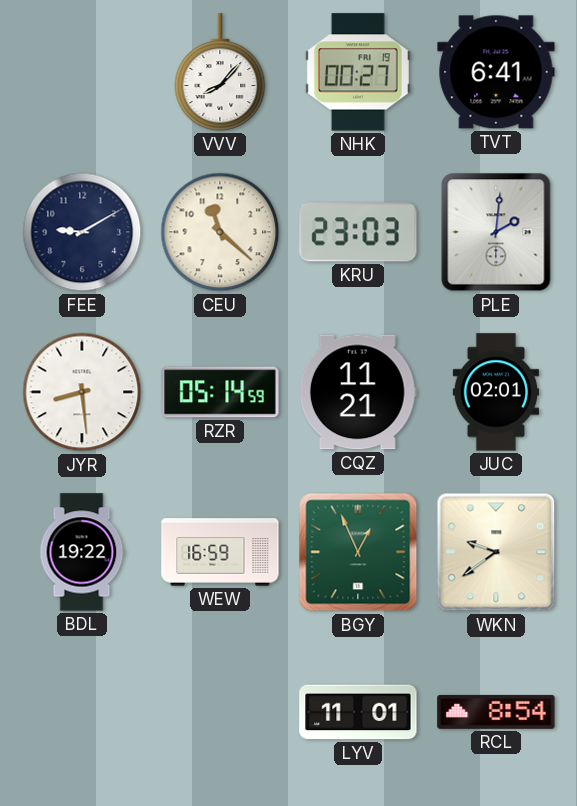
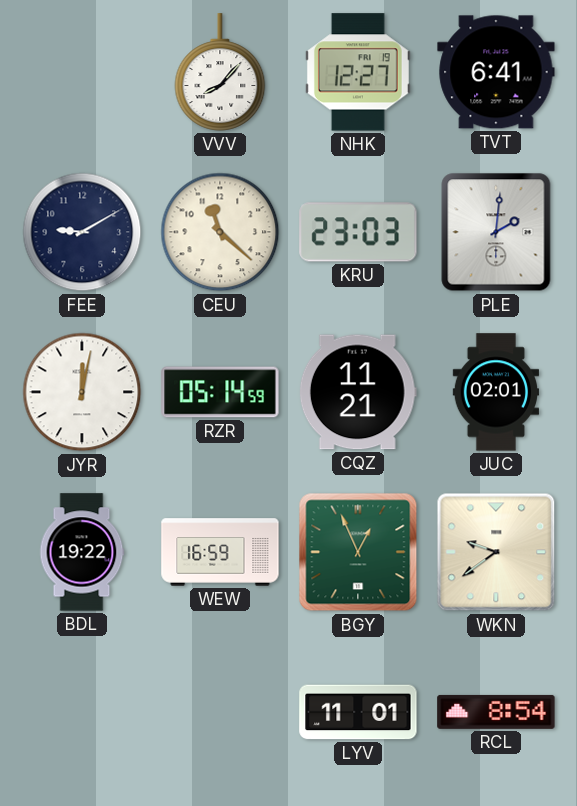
NHK: 00:27 -> 12:27
JYR: 8:29 -> 12:02
